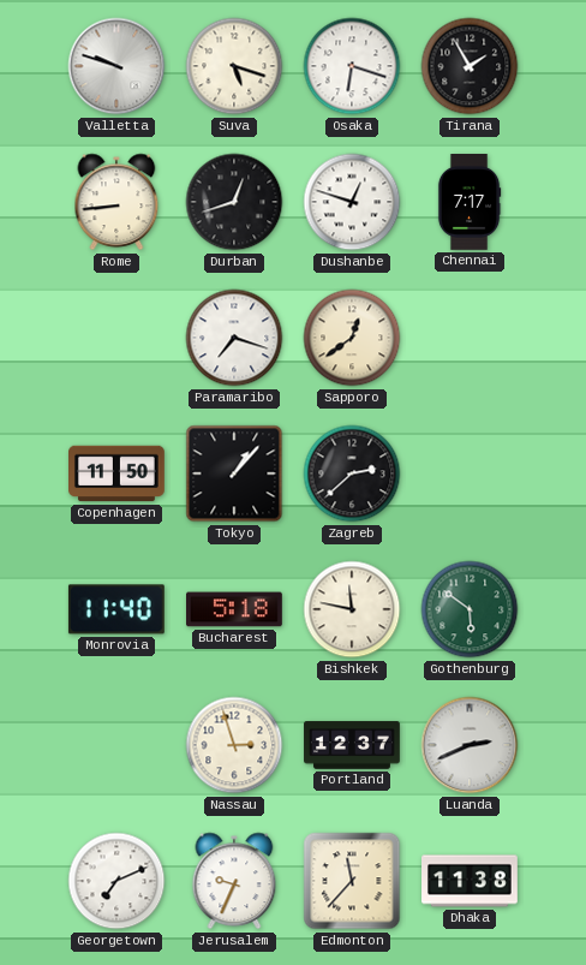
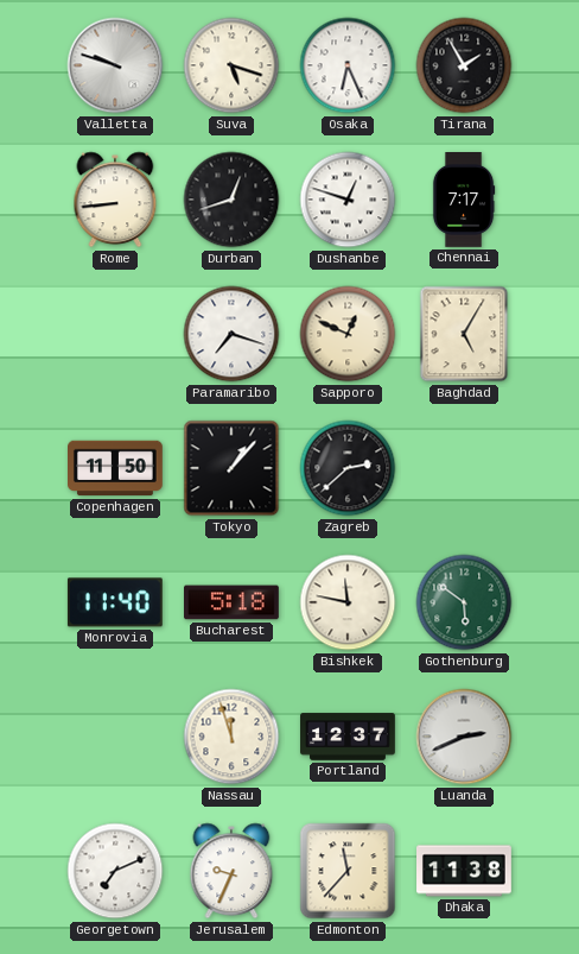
Osaka: 6:18 -> 6:26
Sapporo: 12:39 -> 12:49
Baghdad: none -> 5:05
Nassau: 2:57 -> 11:57
